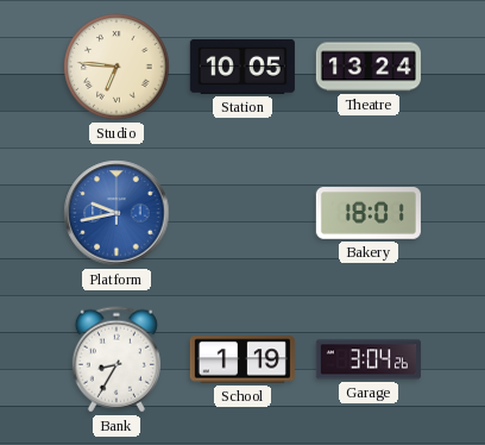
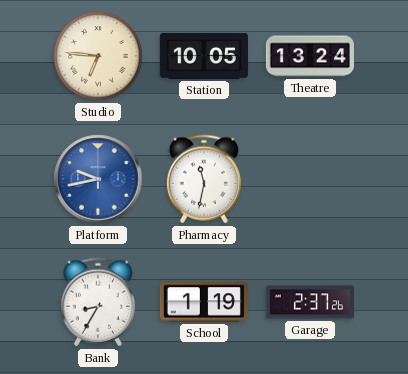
Pharmacy: none -> 11:32
Bakery: 18:01 -> none
Garage: 3:04 -> 2:37
